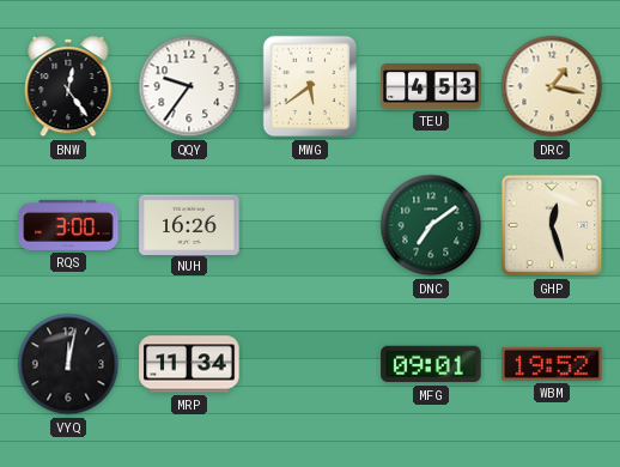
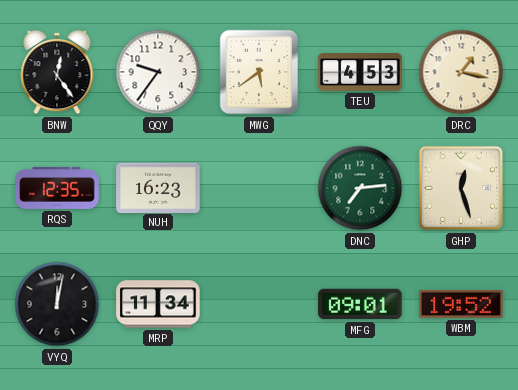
RQS: 3:00 -> 12:35
NUH: 16:26 -> 16:23
DNC: 7:09 -> 7:14
